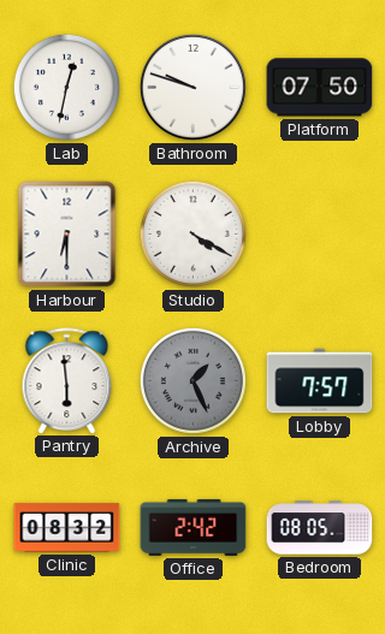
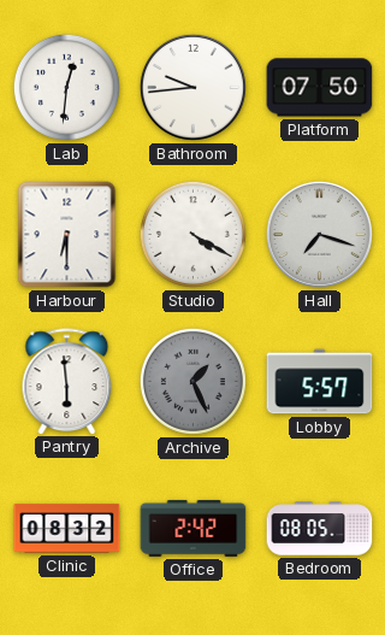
Lab: 12:32 -> 12:31
Bathroom: 9:48 -> 9:44
Hall: none -> 7:18
Lobby: 7:57 -> 5:57
